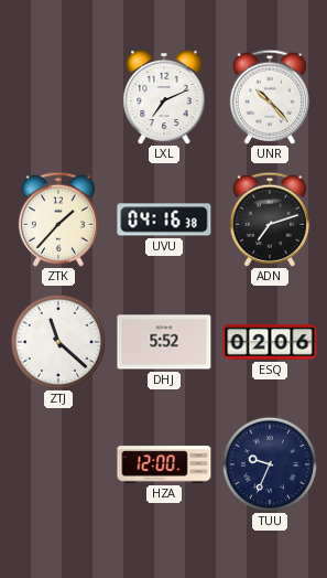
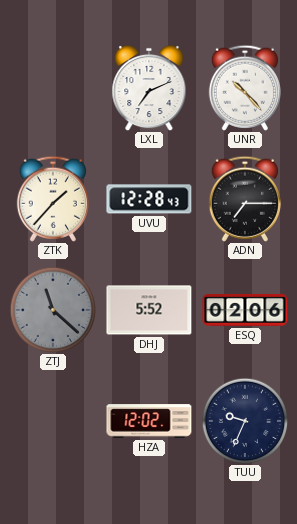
UVU: 04:16 -> 12:28
ADN: 7:12 -> 7:15
ZTJ dial: white -> grey
HZA: 12:00 -> 12:02
